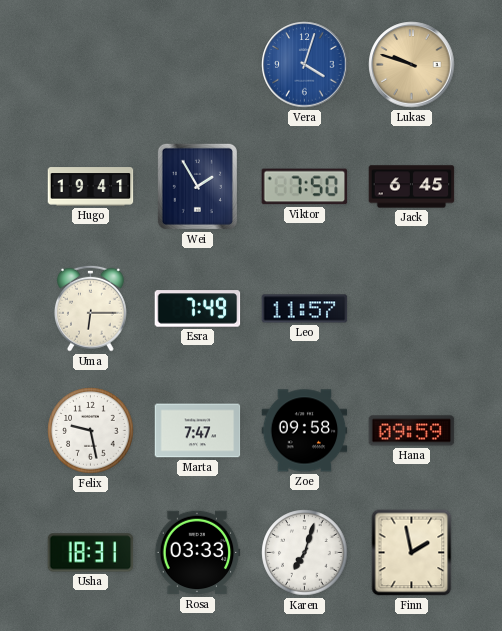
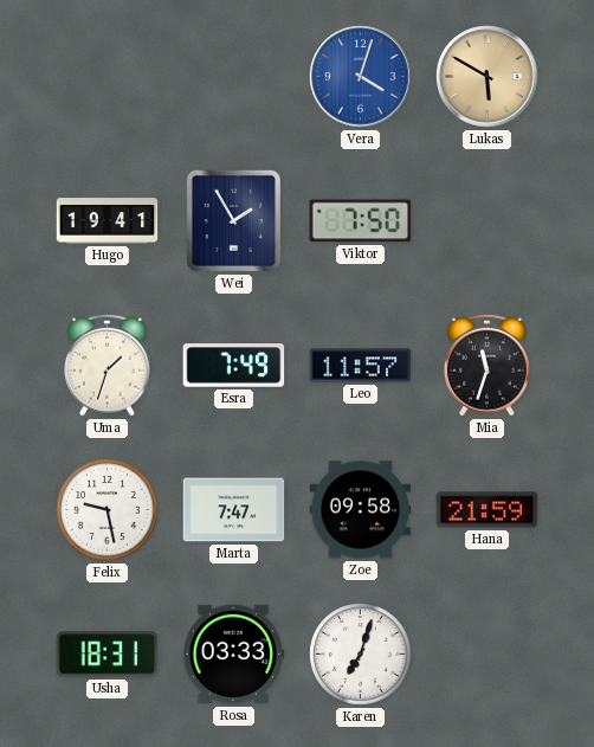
Lukas: 9:48 -> 5:50
Jack: 6:45 -> none
Uma: 6:15 -> 1:33
Mia: none -> 11:33
Hana: 09:59 -> 21:59
Finn: 1:58 -> none
